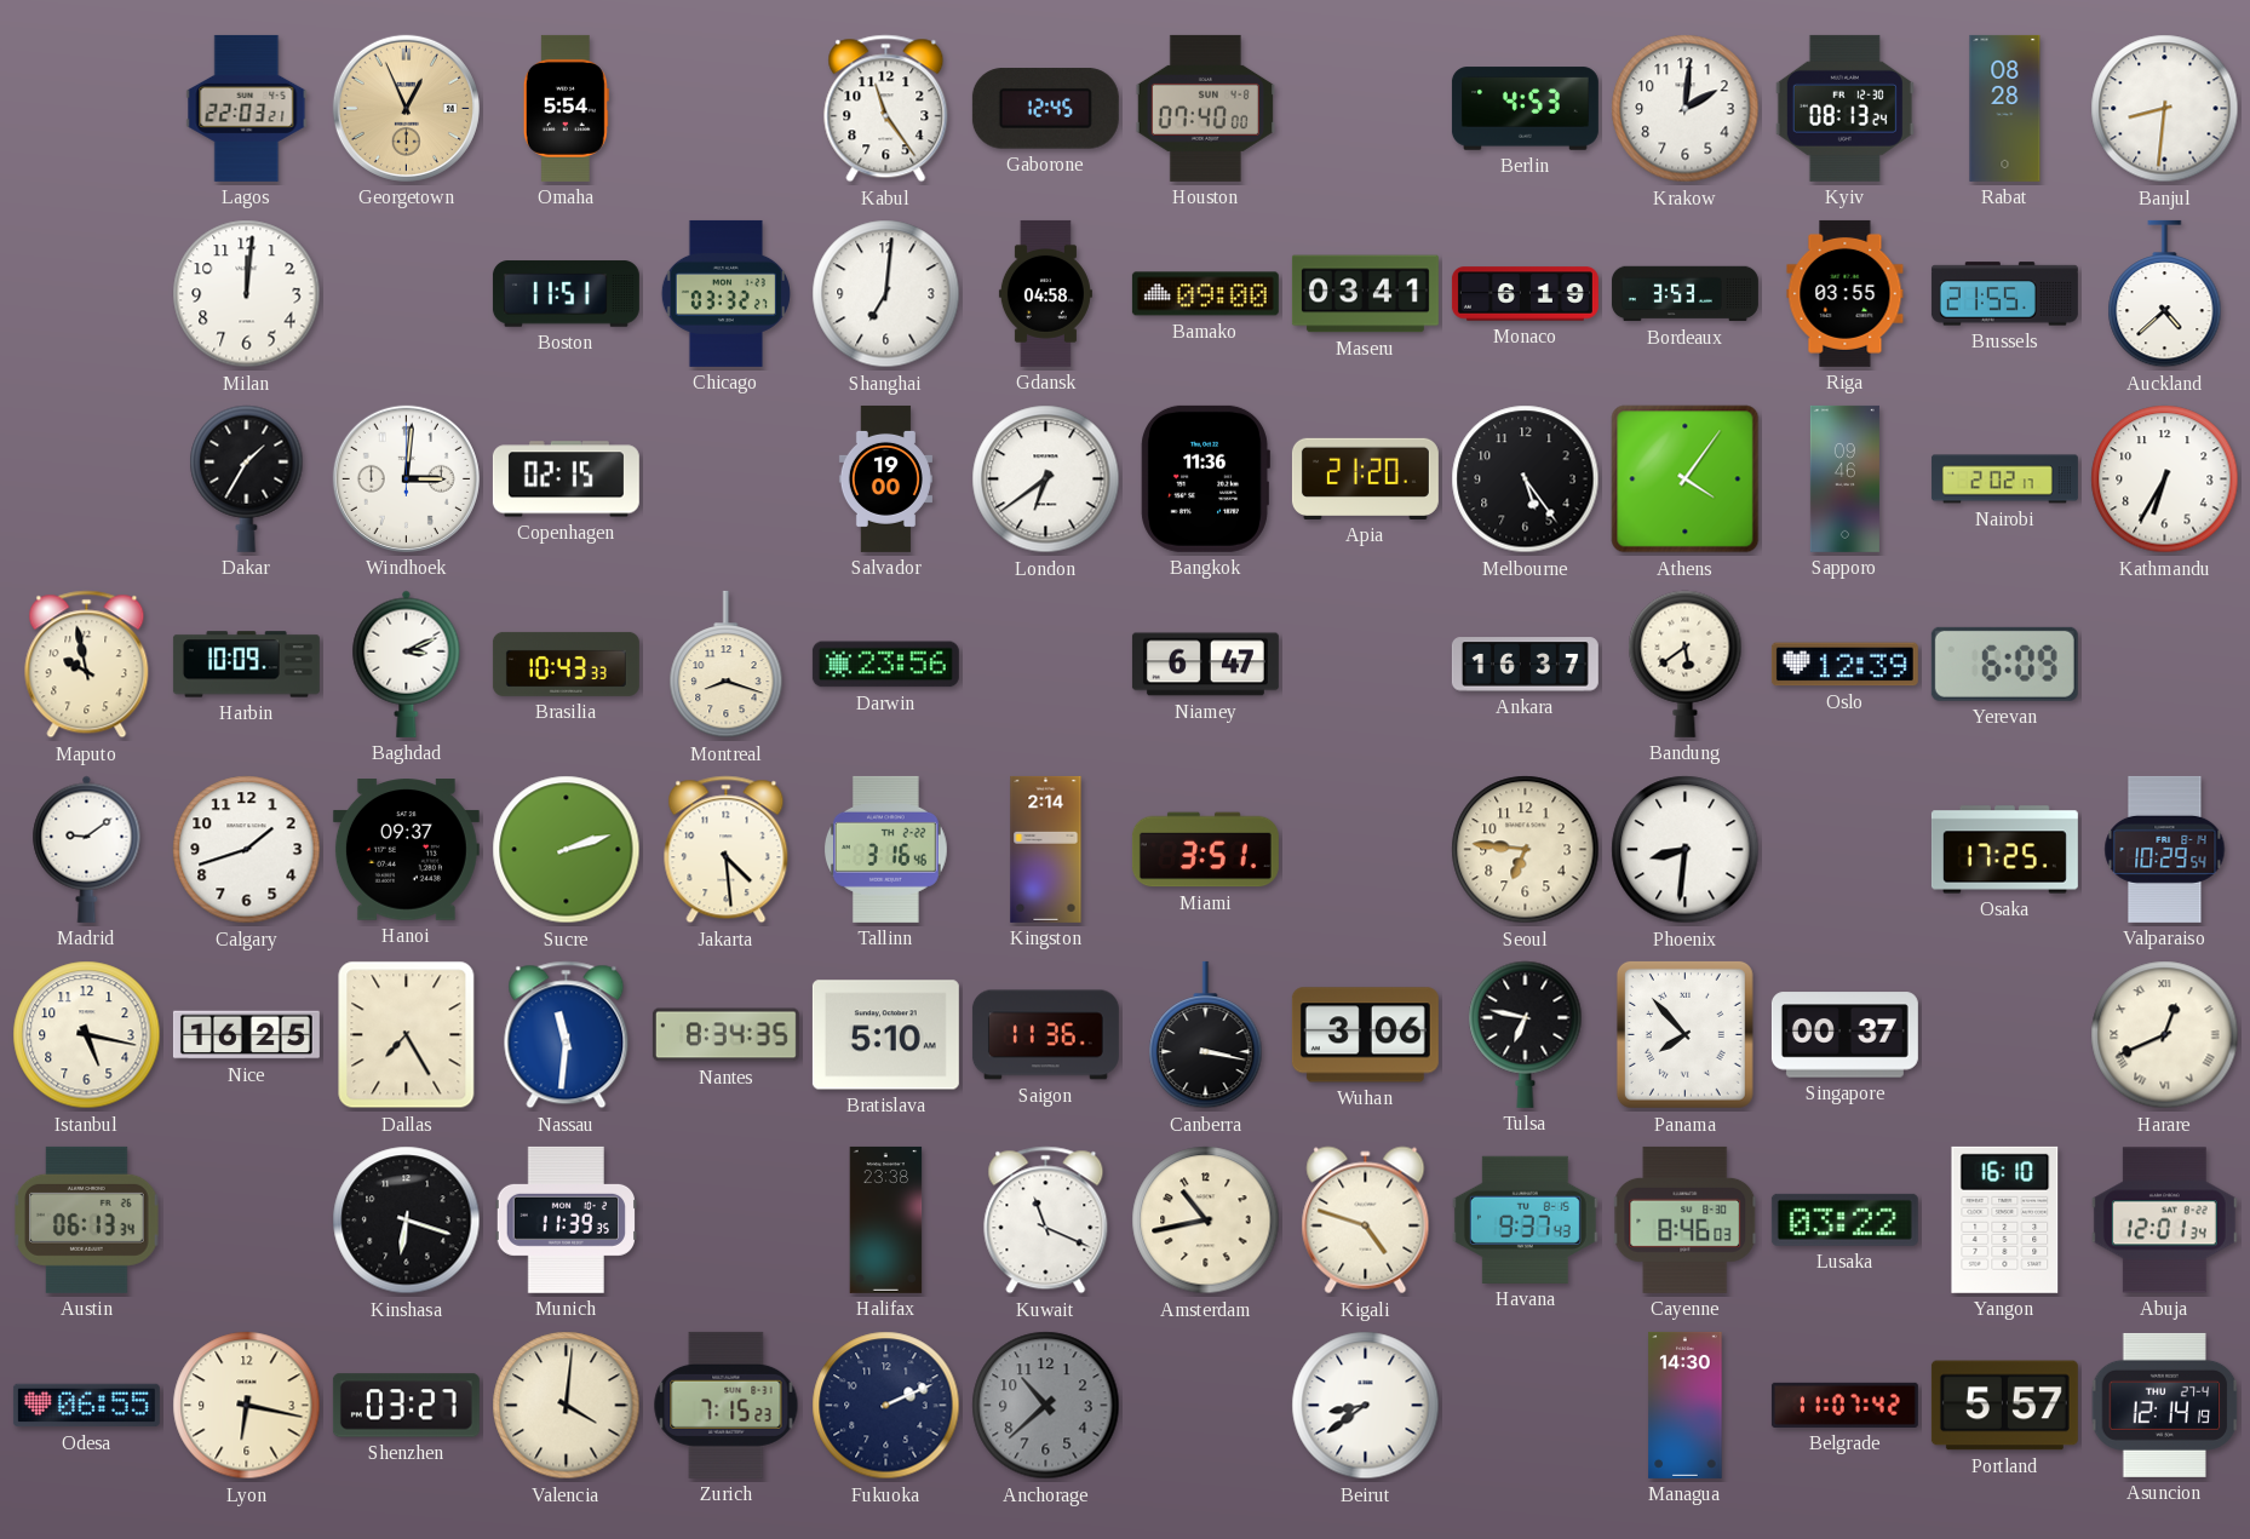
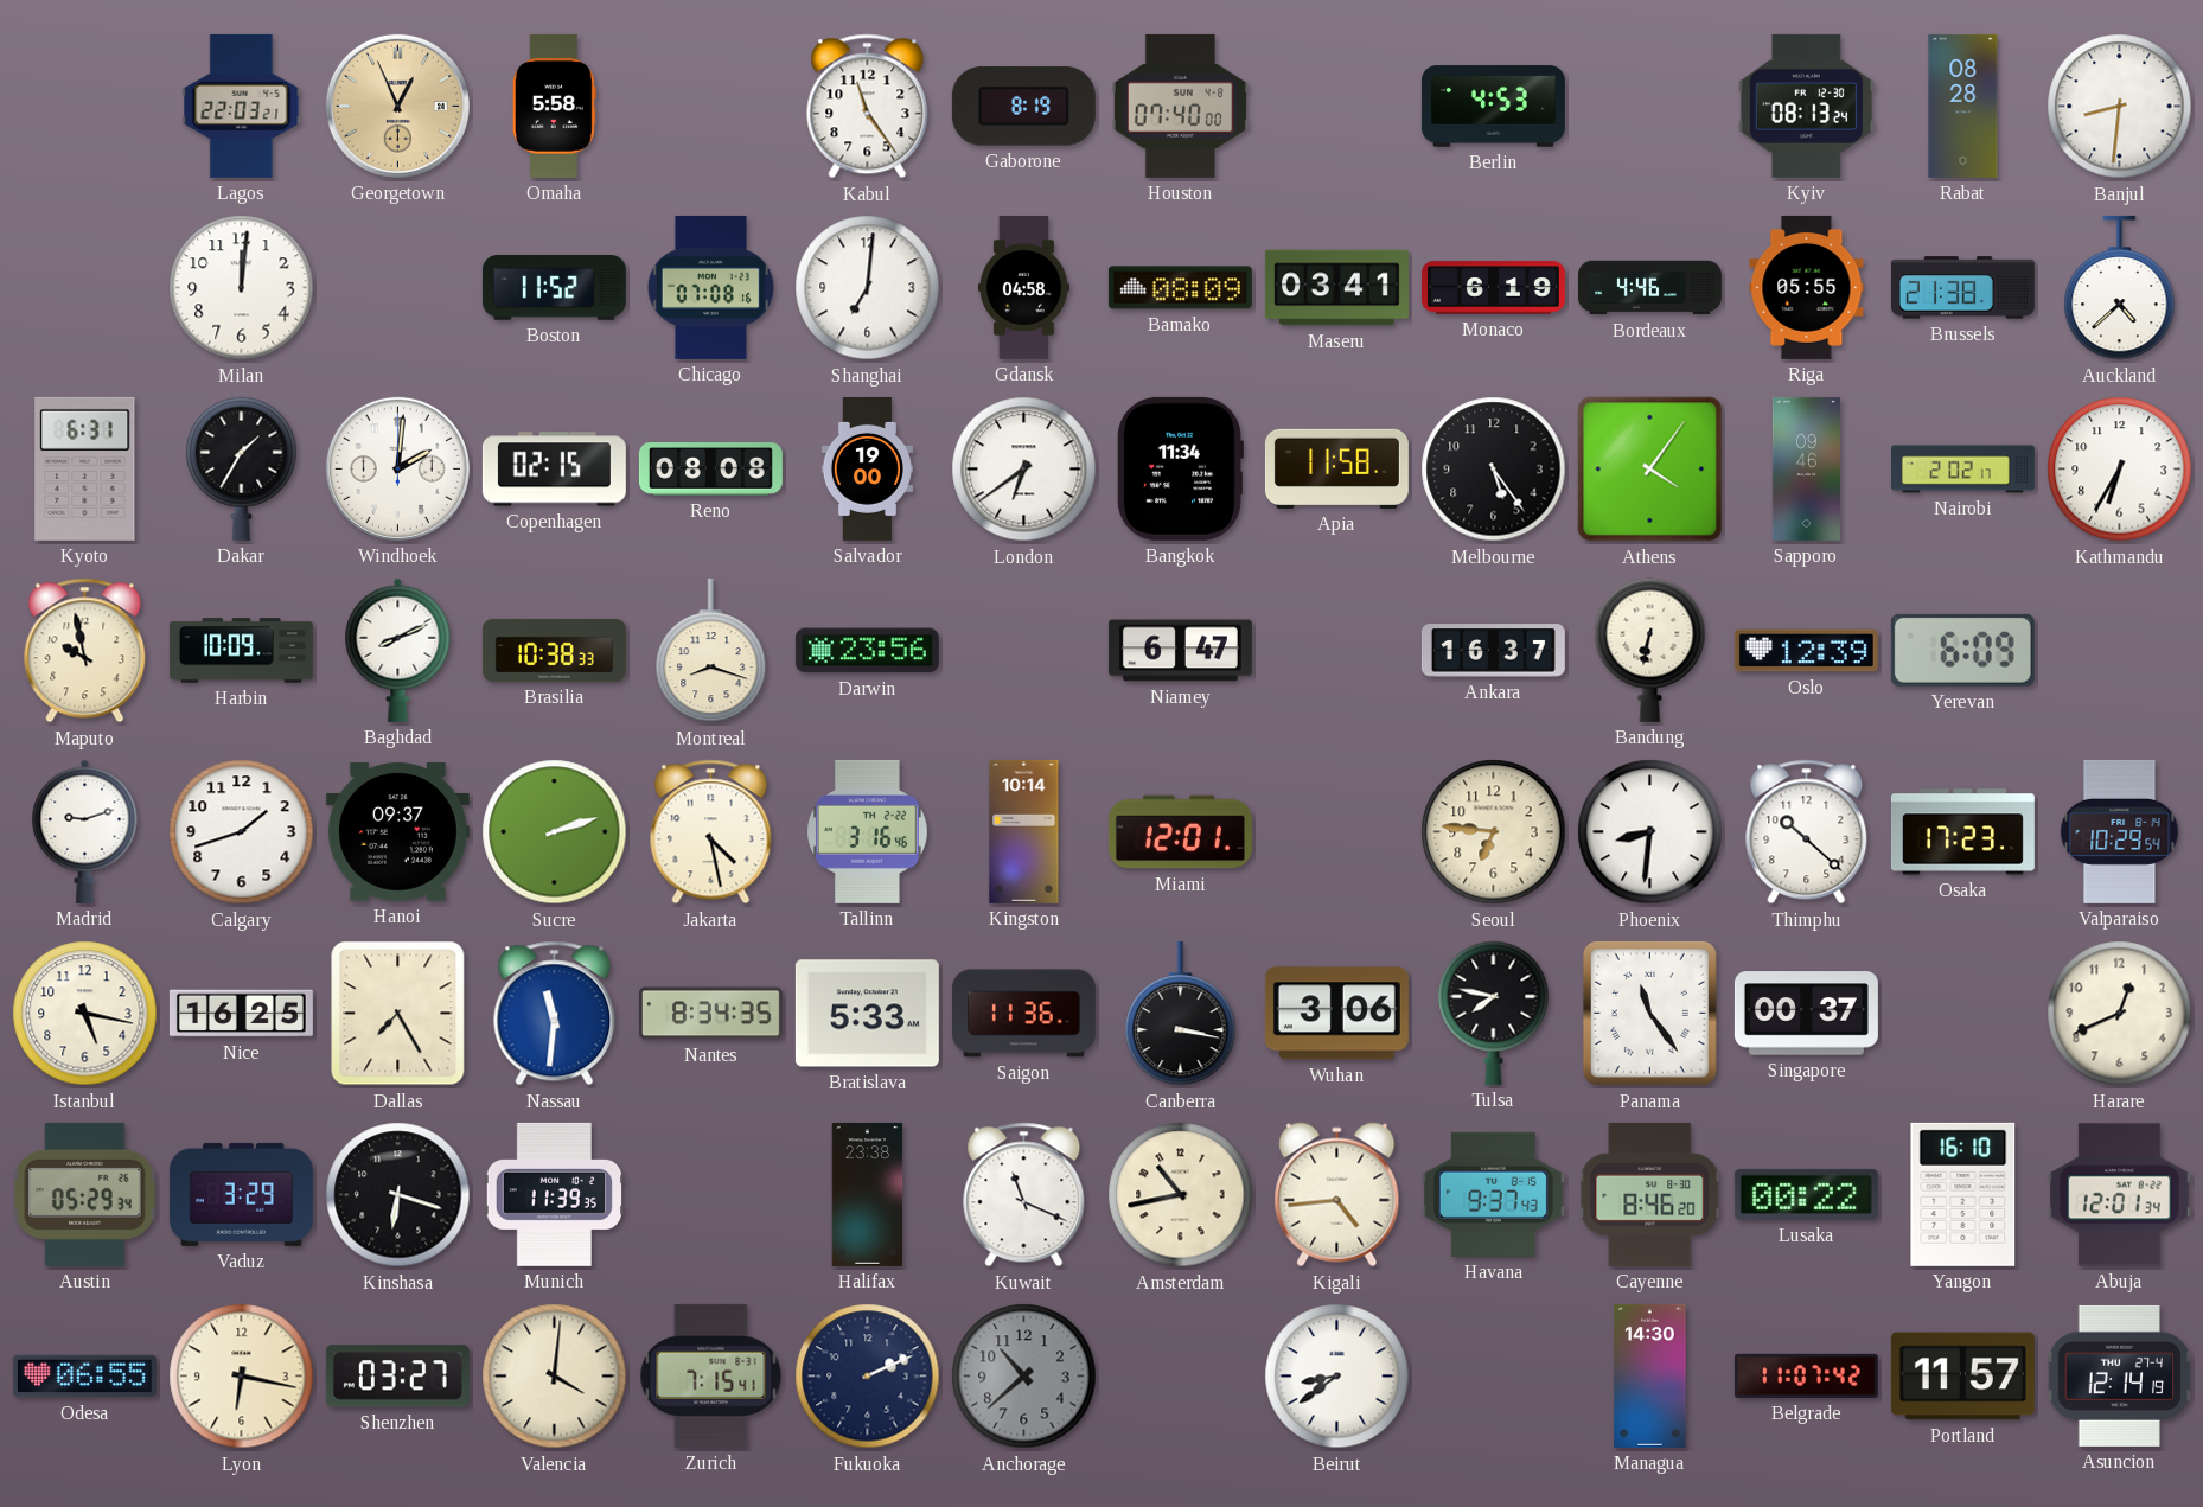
Omaha: 5:54 -> 5:58
Gaborone: 12:45 -> 8:19
Krakow: 2:01 -> none
Boston: 11:51 -> 11:52
Chicago: 03:32 -> 07:08
Bamako: 09:00 -> 08:09
Bordeaux: 3:53 -> 4:46
Riga: 03:55 -> 05:55
Brussels: 21:55 -> 21:38
Kyoto: none -> 6:31
Windhoek: 3:01 -> 2:01
Reno: none -> 08:08
Bangkok: 11:36 -> 11:34
Apia: 21:20 -> 11:58
Baghdad: 3:11 -> 8:11
Brasilia: 10:43 -> 10:38
Bandung: 5:39 -> 6:32
Madrid: 9:09 -> 9:12
Jakarta: 4:29 -> 4:28
Kingston: 2:14 -> 10:14
Miami: 3:51 -> 12:01
Thimphu: none -> 10:22
Osaka: 17:25 -> 17:23
Bratislava: 5:10 -> 5:33
Tulsa: 6:47 -> 7:47
Panama: 7:53 -> 11:24
Harare numerals: Roman -> Arabic
Austin: 06:13 -> 05:29
Vaduz: none -> 3:29
Kigali: 4:48 -> 4:44
Cayenne: 8:46:03 -> 8:46:20
Lusaka: 03:22 -> 00:22
Zurich: 7:15:23 -> 7:15:41
Portland: 5:57 -> 11:57
